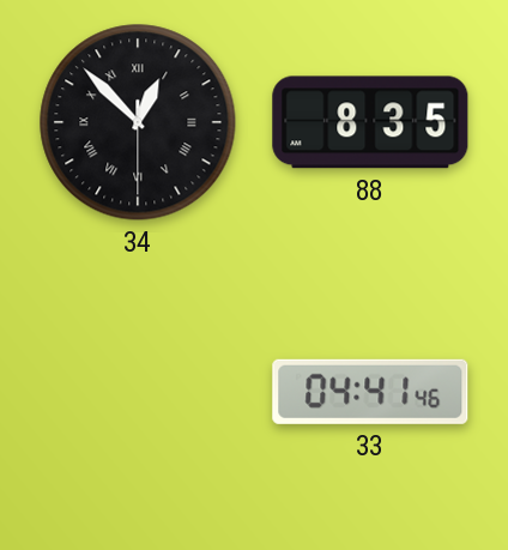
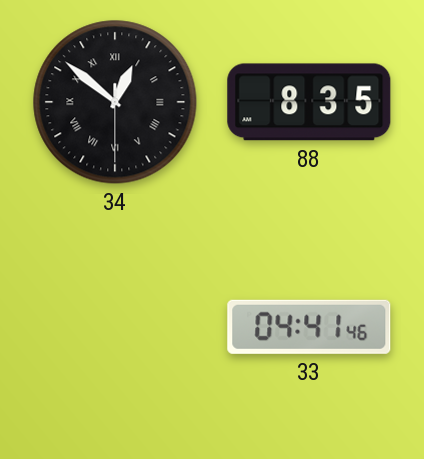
34: 12:52 -> 12:51
